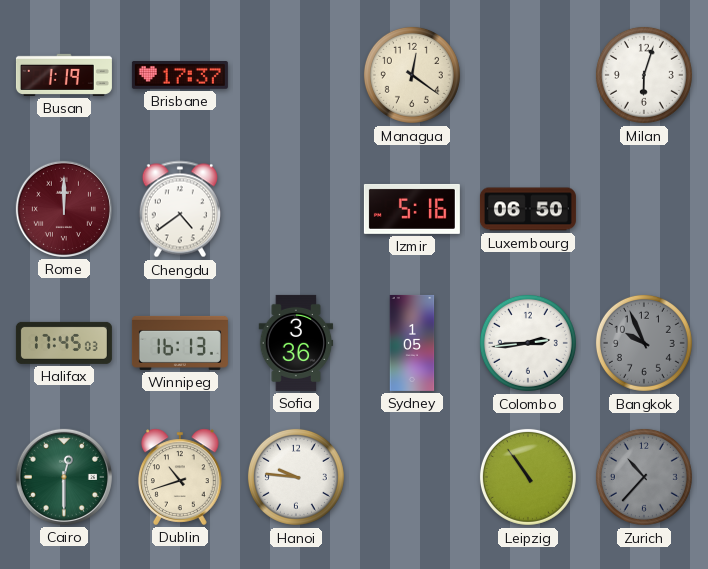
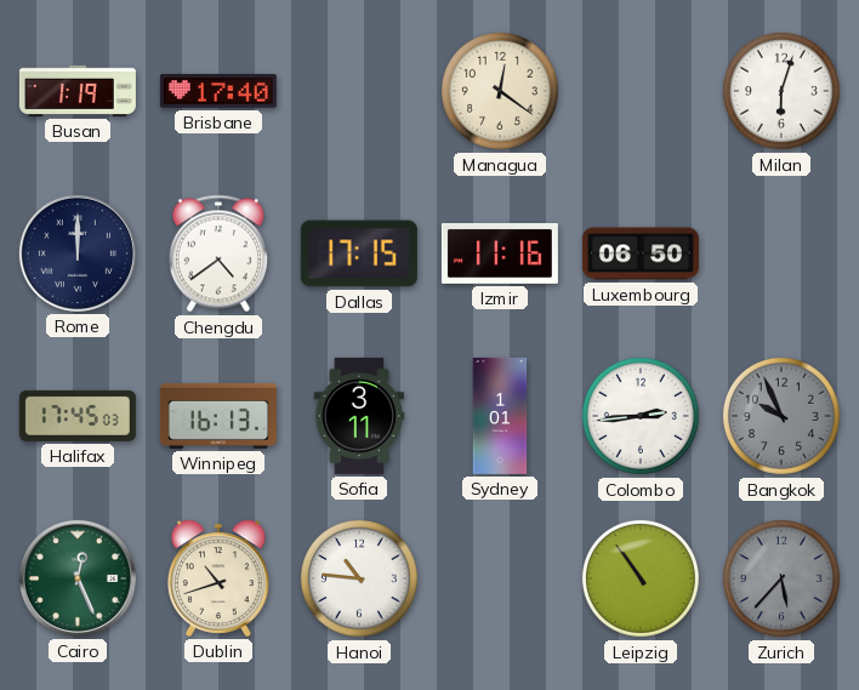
Brisbane: 17:37 -> 17:40
Rome dial: burgundy -> navy
Dallas: none -> 17:15
Izmir: 5:16 -> 11:16
Sofia: 3:36 -> 3:11
Sydney: 1:05 -> 1:01
Cairo: 12:30 -> 12:26
Hanoi: 9:46 -> 10:46
Zurich: 10:37 -> 5:37
